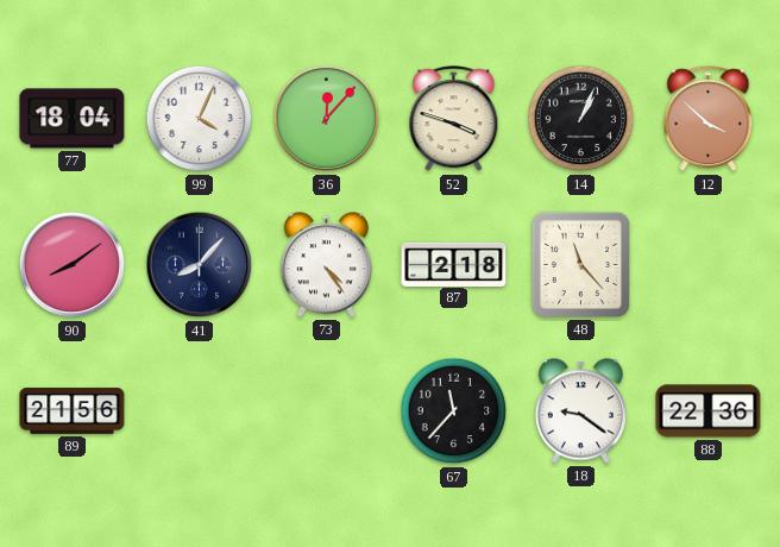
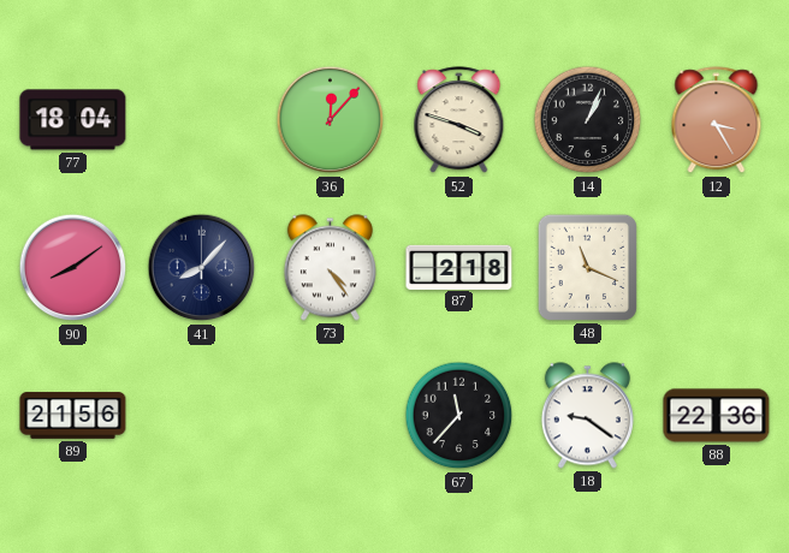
99: 4:04 -> none
12: 3:52 -> 3:25
48: 11:23 -> 11:19
